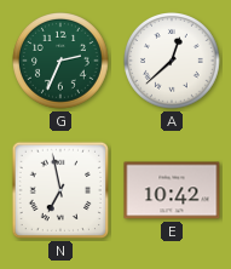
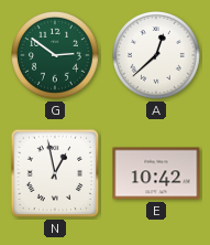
G: 2:34 -> 2:51
N: 6:58 -> 12:58
